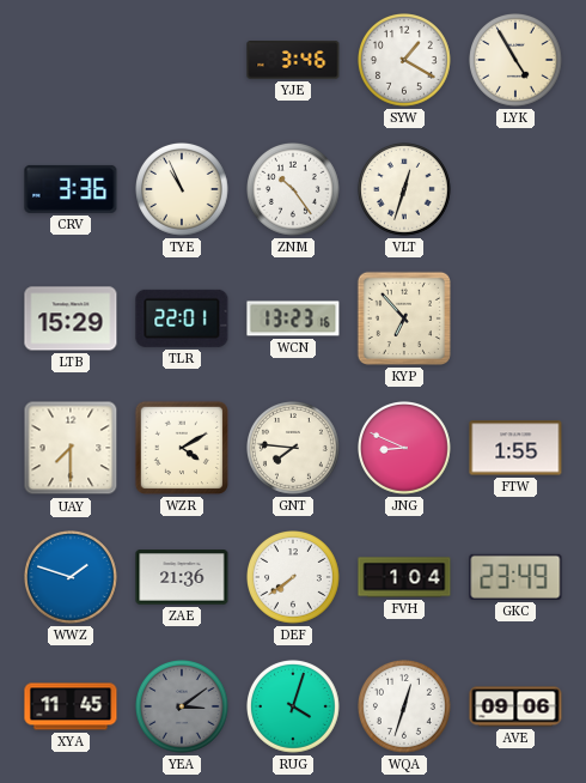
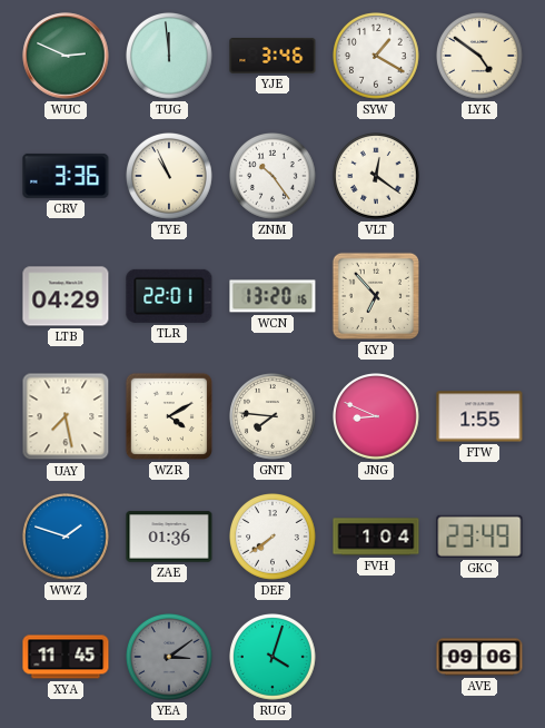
WUC: none -> 2:49
TUG: none -> 11:59
LYK: 4:55 -> 4:51
VLT: 12:33 -> 12:21
LTB: 15:29 -> 04:29
WCN: 13:23 -> 13:20
UAY: 7:30 -> 7:28
ZAE: 21:36 -> 01:36
WQA: 12:33 -> none
